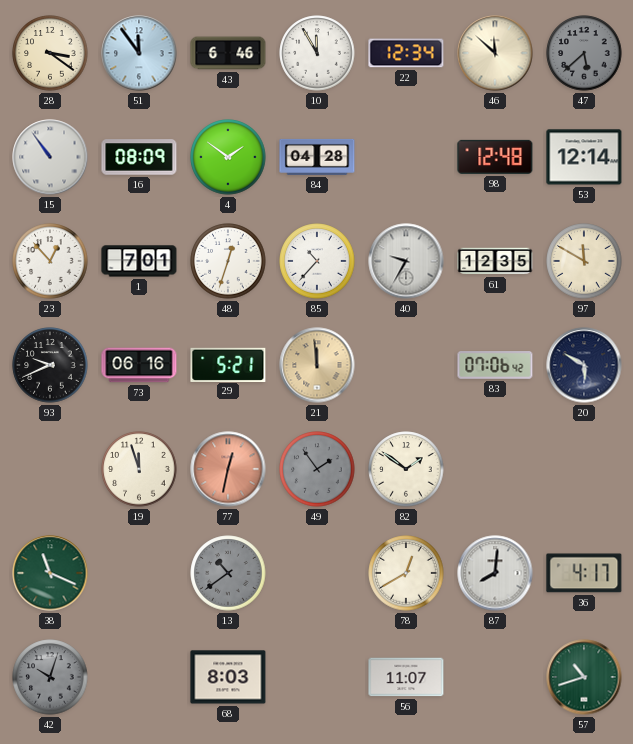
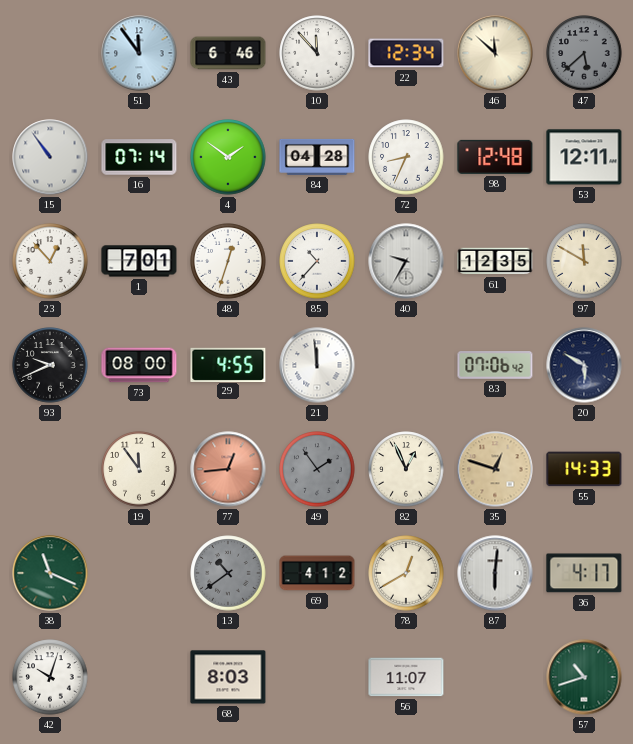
28: 3:21 -> none
10: 11:55 -> 11:53
16: 08:09 -> 07:14
72: none -> 8:34
53: 12:14 -> 12:11
73: 06:16 -> 08:00
29: 5:21 -> 4:55
21 dial: champagne -> white
19: 11:57 -> 11:54
77: 12:32 -> 12:44
82: 1:51 -> 12:56
35: none -> 12:48
55: none -> 14:33
69: none -> 4:12
87: 8:01 -> 6:01
42 dial: grey -> white
